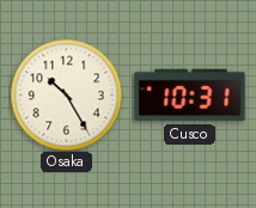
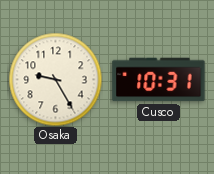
Osaka: 10:25 -> 9:25
